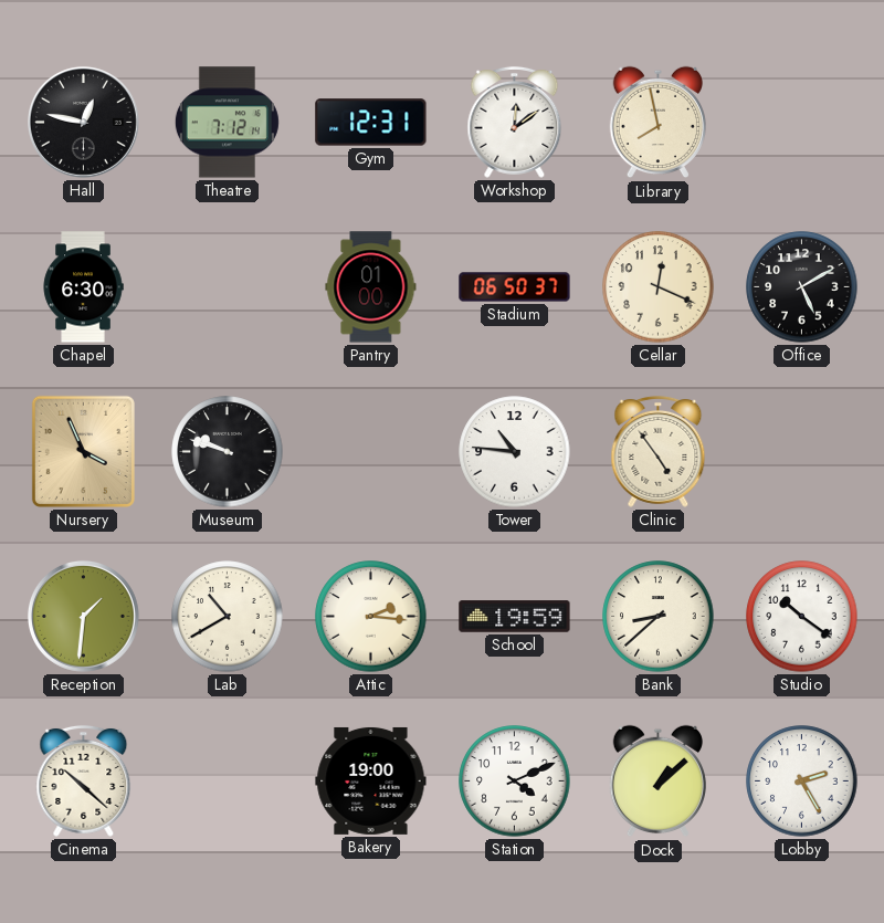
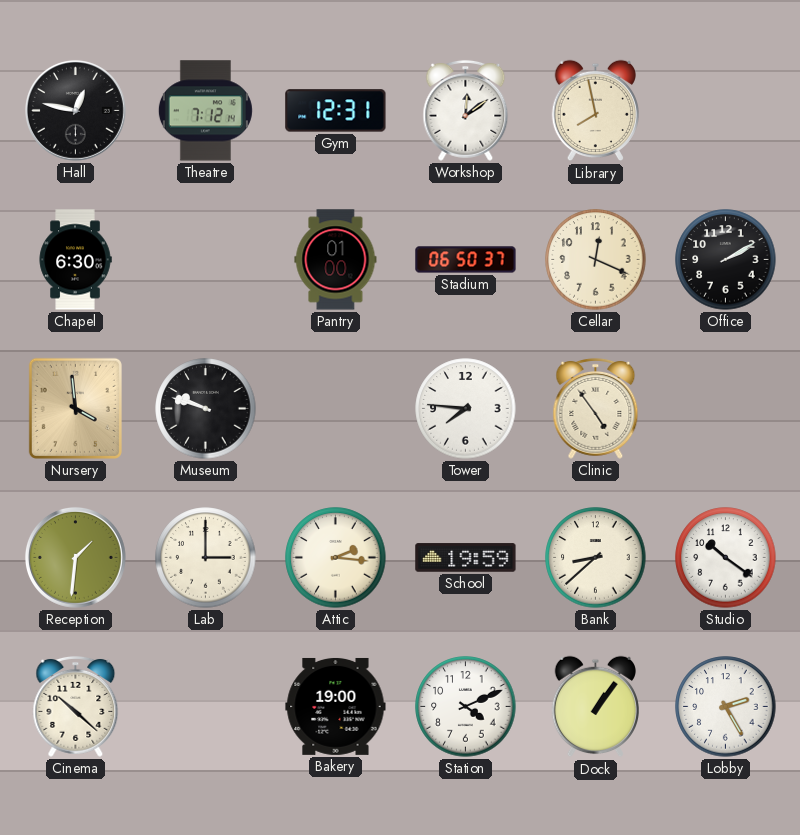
Office: 5:10 -> 2:10
Nursery: 3:56 -> 3:59
Tower: 10:46 -> 7:46
Lab: 10:40 -> 3:00
Dock: 1:08 -> 1:06
